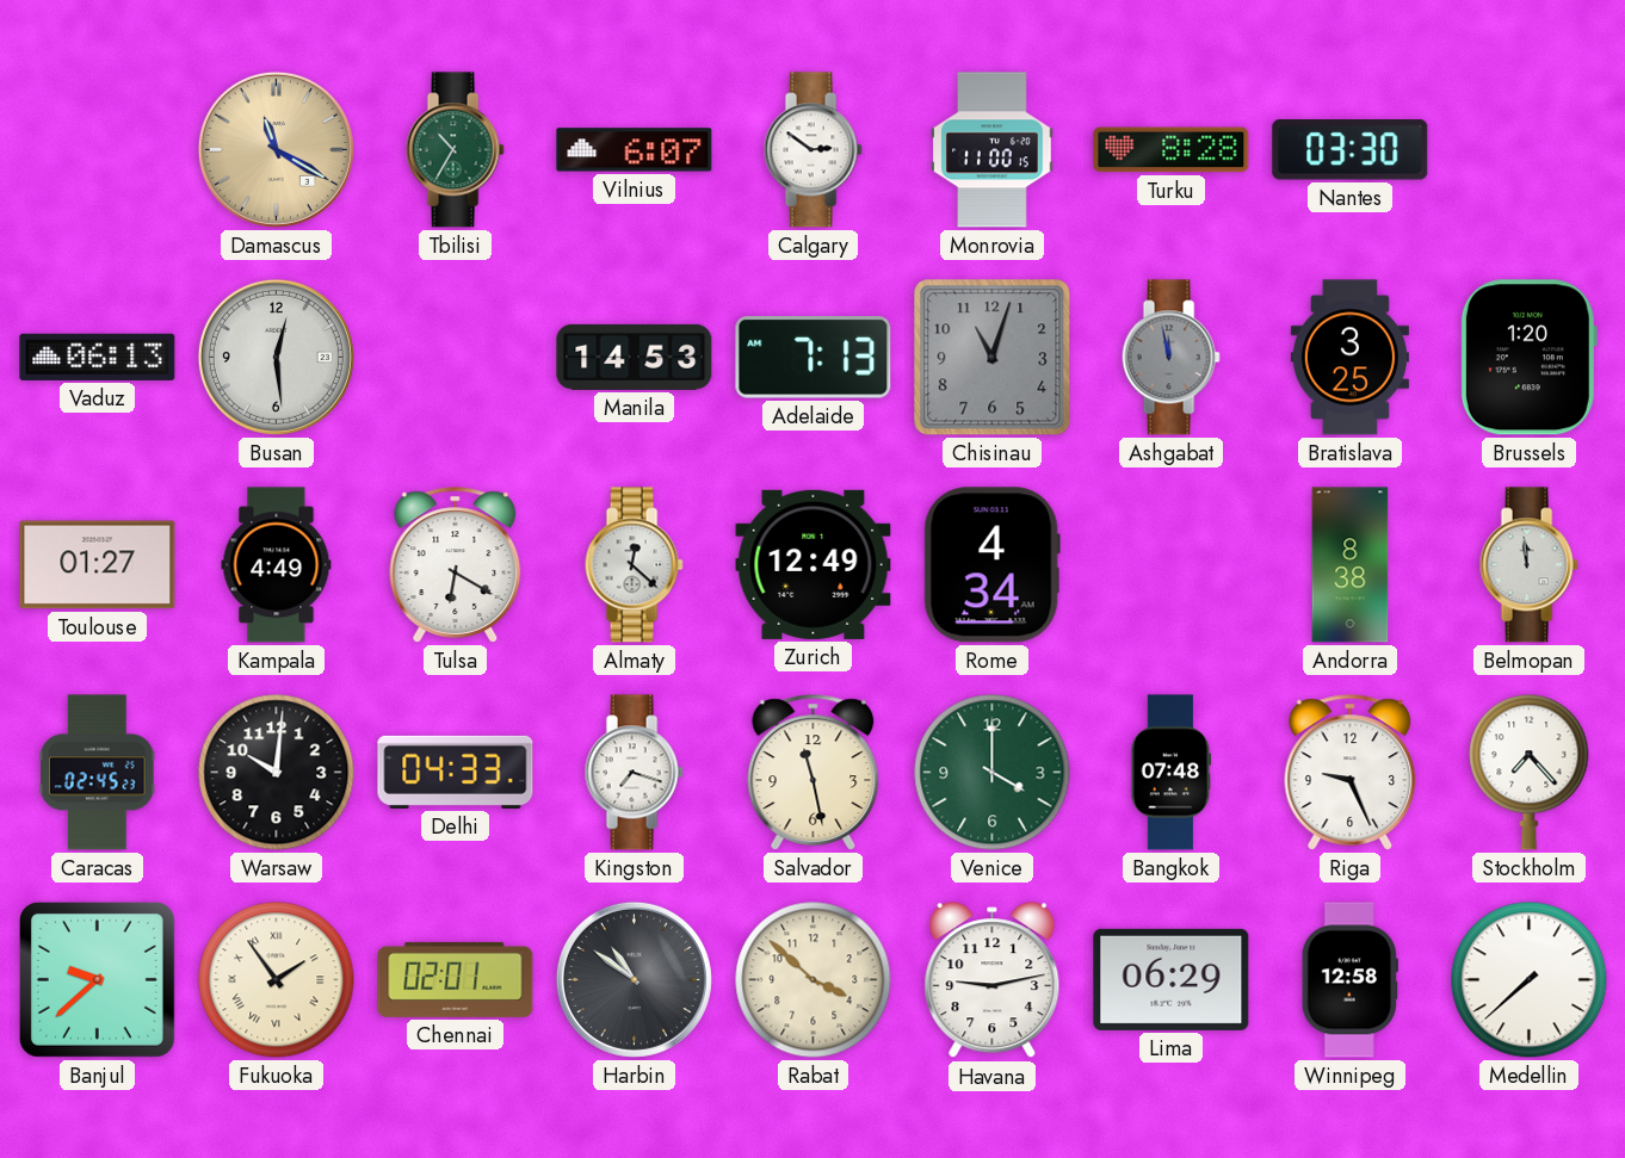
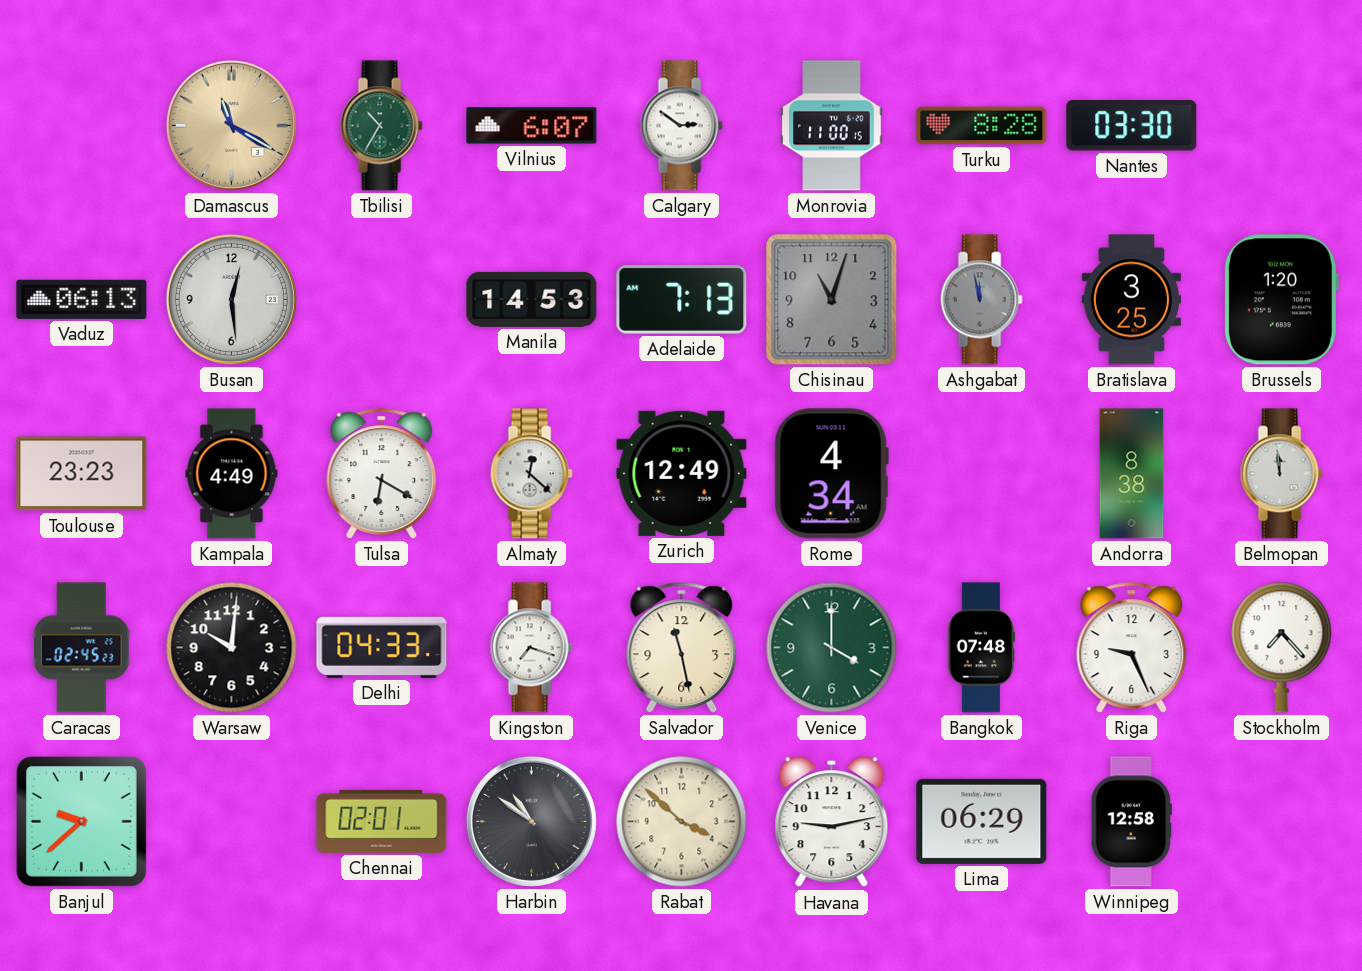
Toulouse: 01:27 -> 23:23
Fukuoka: 1:54 -> none
Medellin: 7:38 -> none
